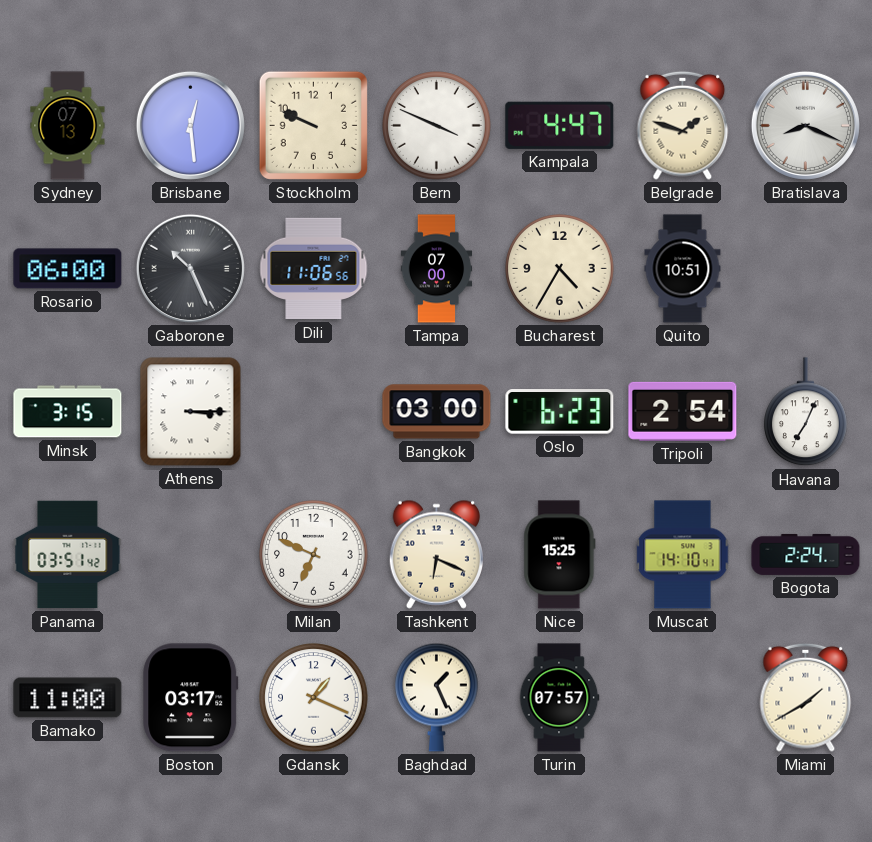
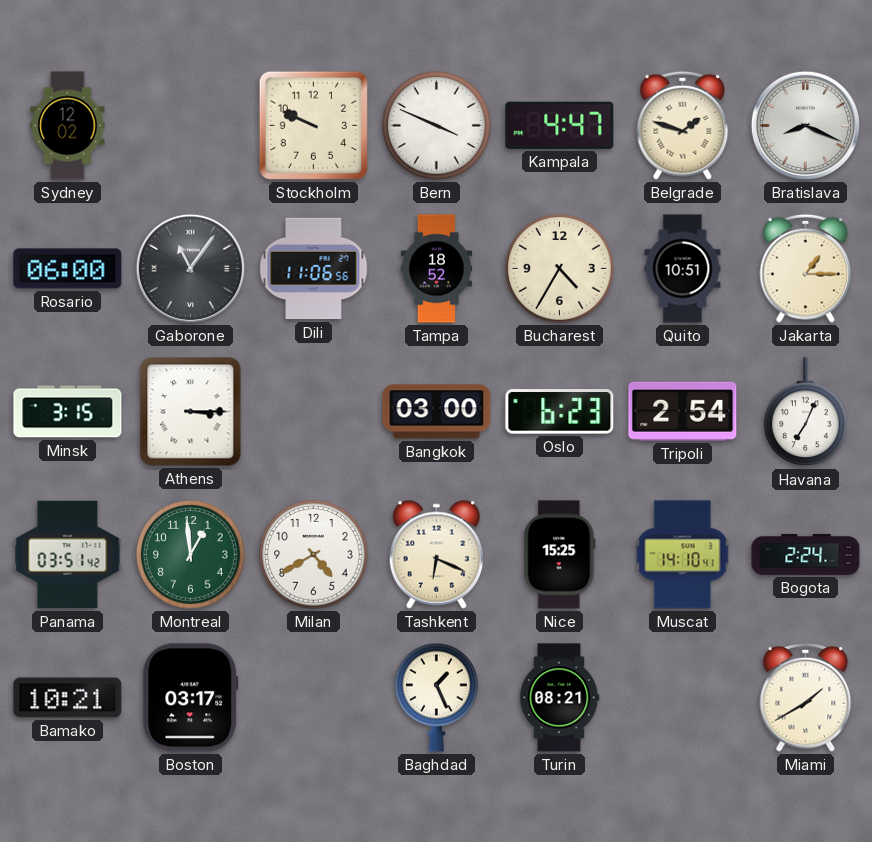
Sydney: 07:13 -> 12:02
Brisbane: 12:29 -> none
Gaborone: 10:26 -> 11:06
Tampa: 07:00 -> 18:52
Jakarta: none -> 1:15
Montreal: none -> 12:59
Milan: 6:49 -> 4:40
Bamako: 11:00 -> 10:21
Gdansk: 1:19 -> none
Turin: 07:57 -> 08:21
